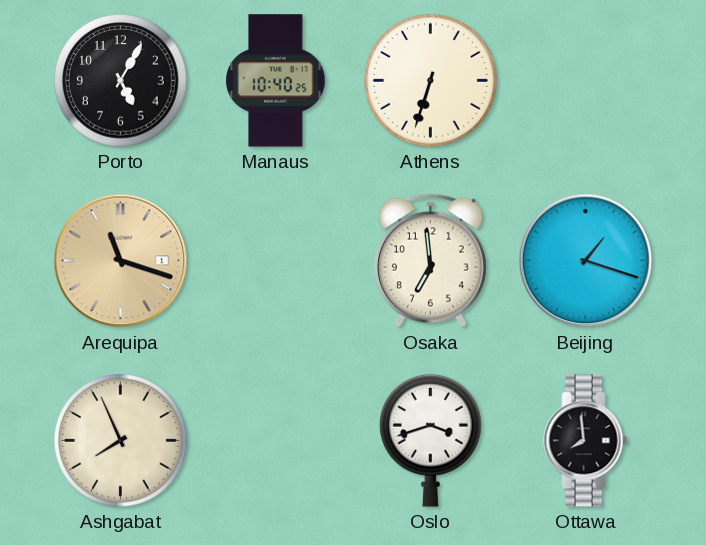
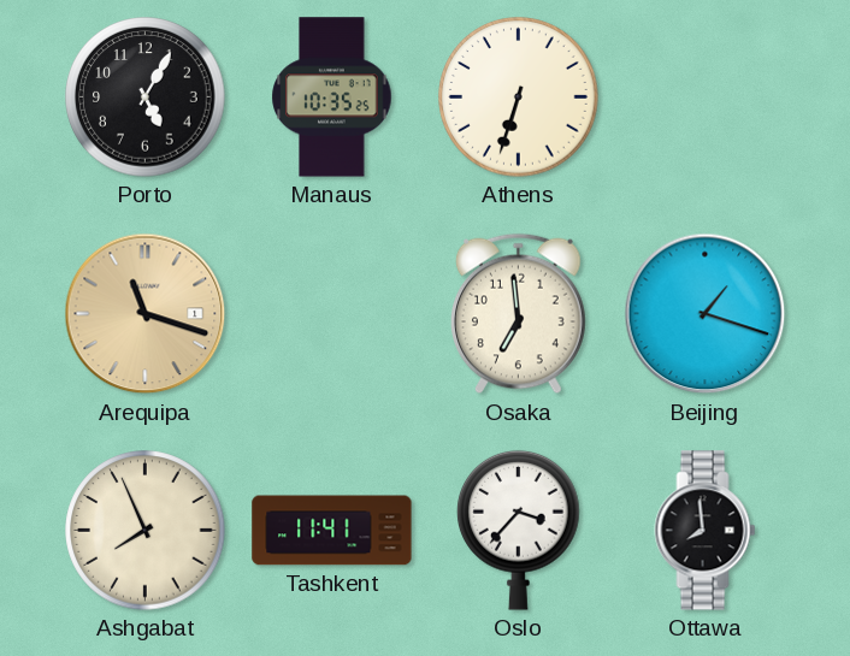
Manaus: 10:40 -> 10:35
Tashkent: none -> 11:41
Oslo: 3:42 -> 3:37
